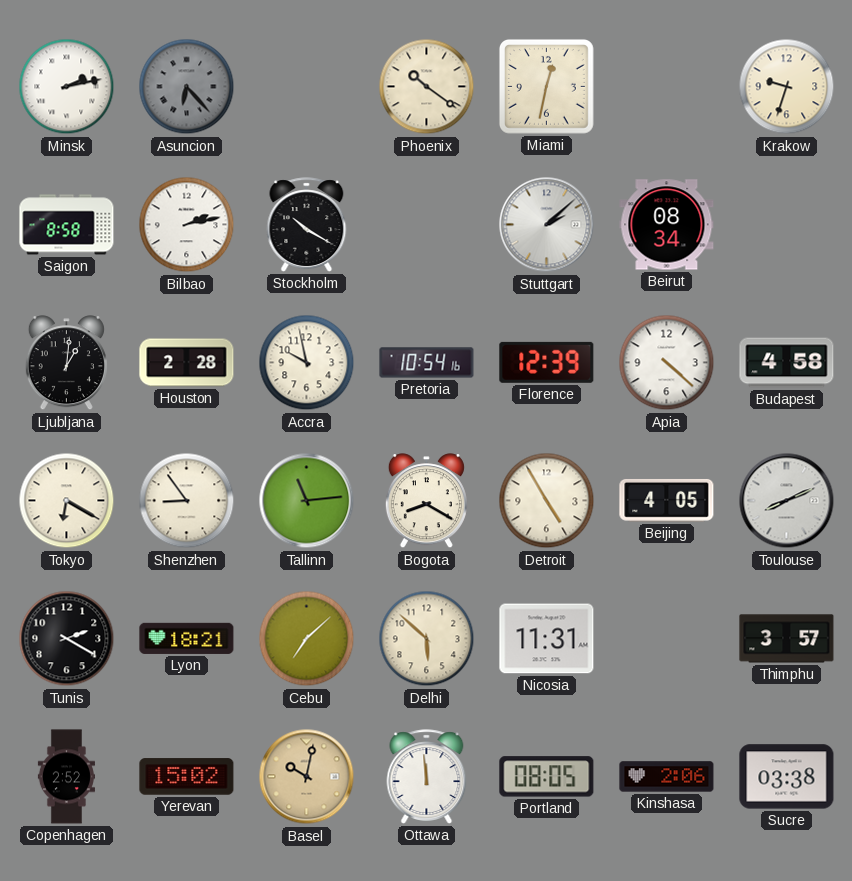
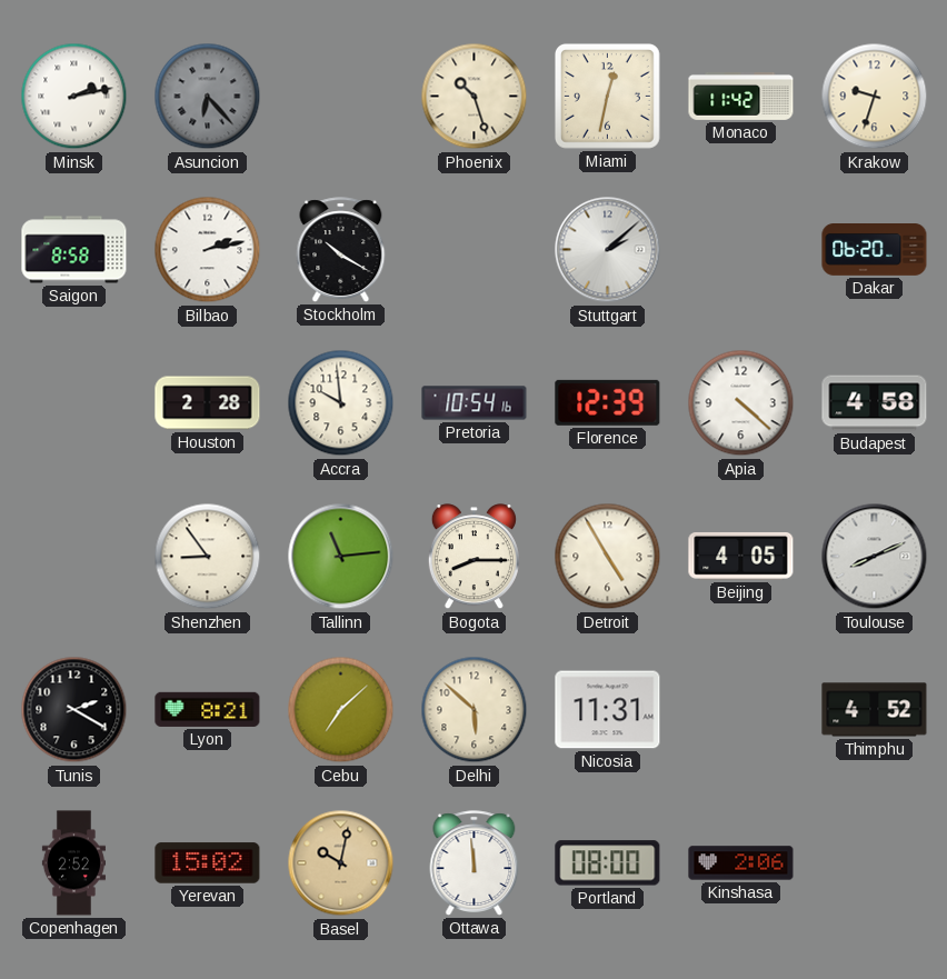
Phoenix: 10:21 -> 10:27
Monaco: none -> 11:42
Beirut: 08:34 -> none
Dakar: none -> 06:20
Ljubljana: 1:01 -> none
Accra: 9:58 -> 9:59
Tokyo: 6:20 -> none
Bogota: 8:20 -> 8:15
Lyon: 18:21 -> 8:21
Thimphu: 3:57 -> 4:52
Portland: 08:05 -> 08:00
Sucre: 03:38 -> none
